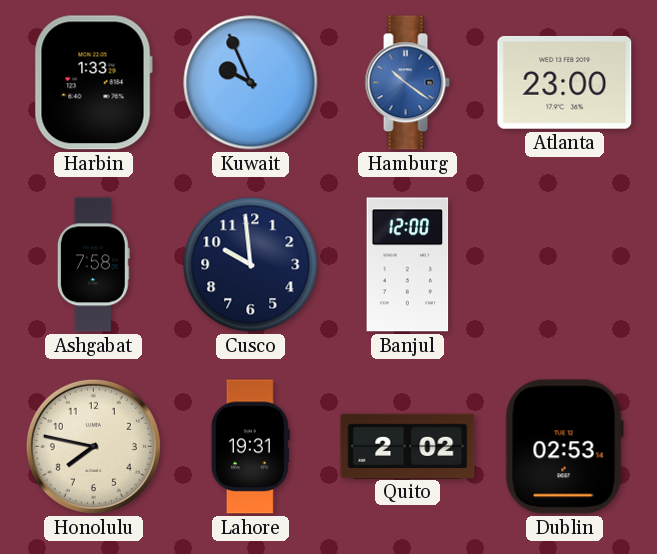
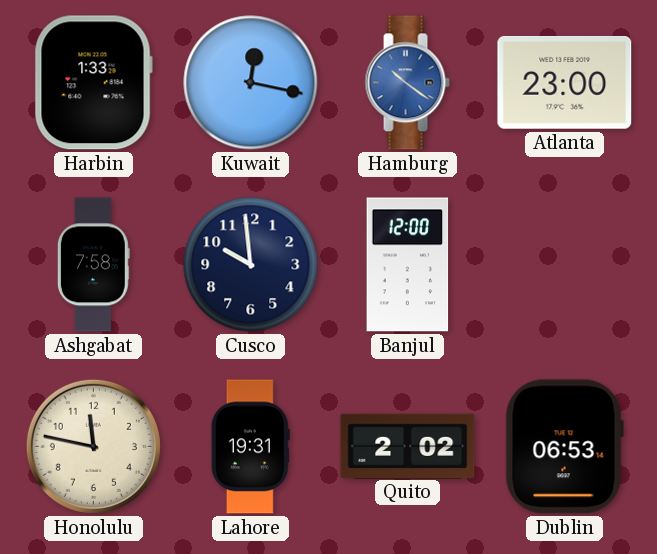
Kuwait: 9:56 -> 12:17
Honolulu: 7:47 -> 11:47
Dublin: 02:53 -> 06:53
